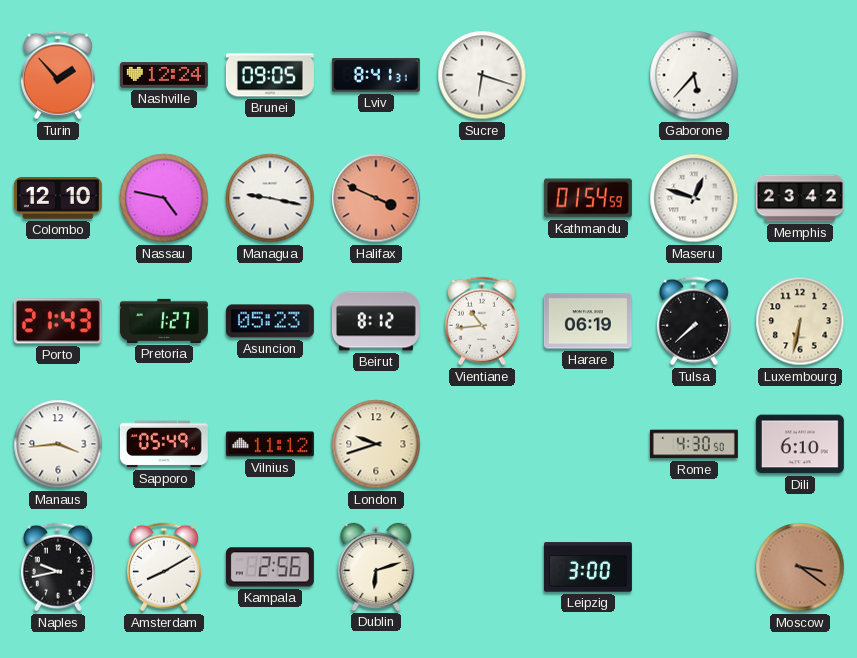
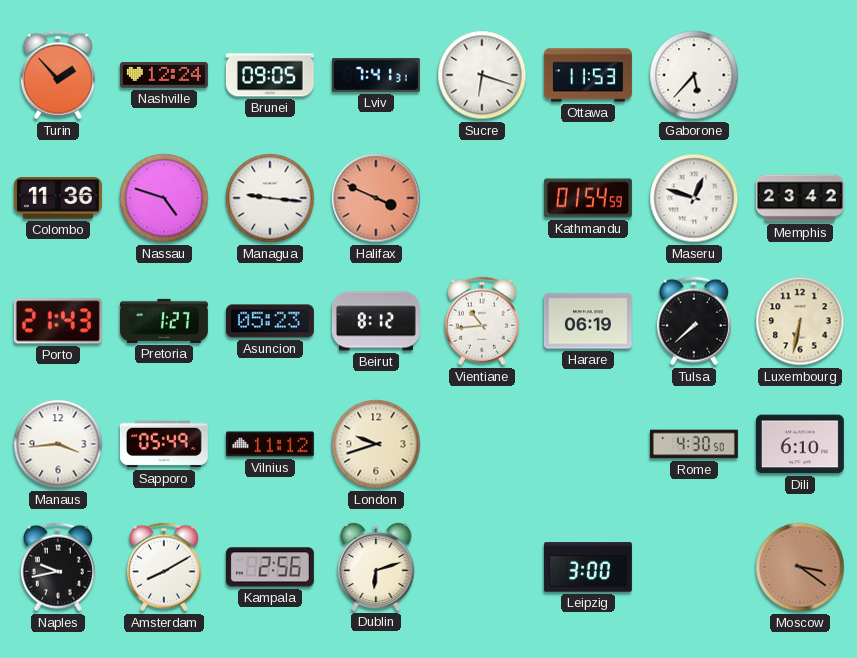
Lviv: 8:41 -> 7:41
Ottawa: none -> 11:53
Colombo: 12:10 -> 11:36
Nassau: 4:47 -> 4:48
Managua: 9:17 -> 9:16
